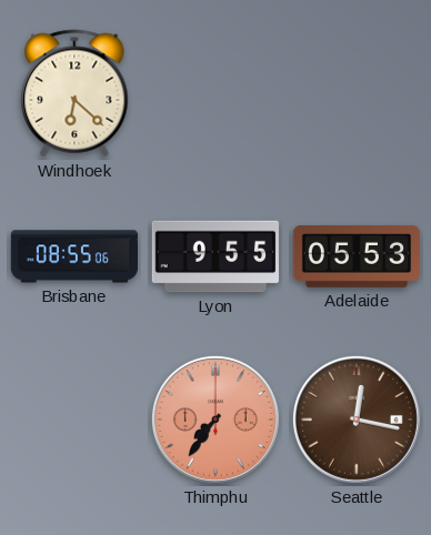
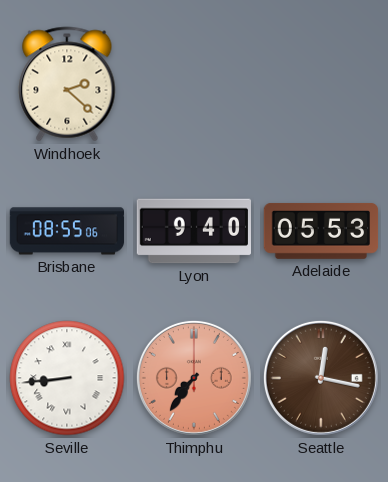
Windhoek: 6:22 -> 2:22
Lyon: 9:55 -> 9:40
Seville: none -> 8:44
